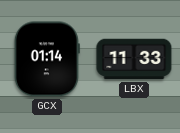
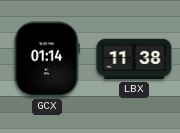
LBX: 11:33 -> 11:38
